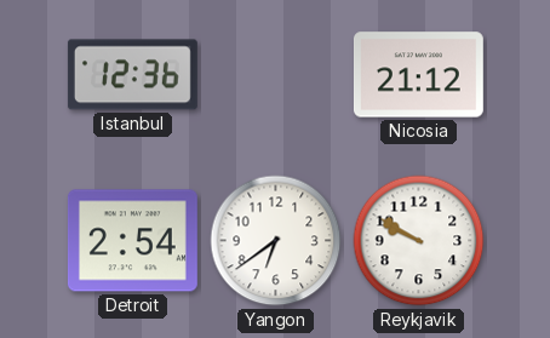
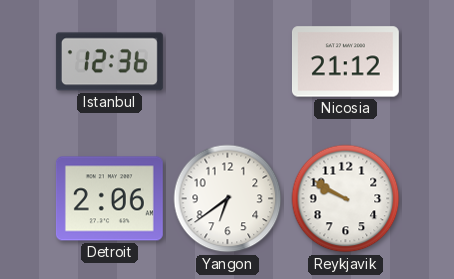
Detroit: 2:54 -> 2:06
